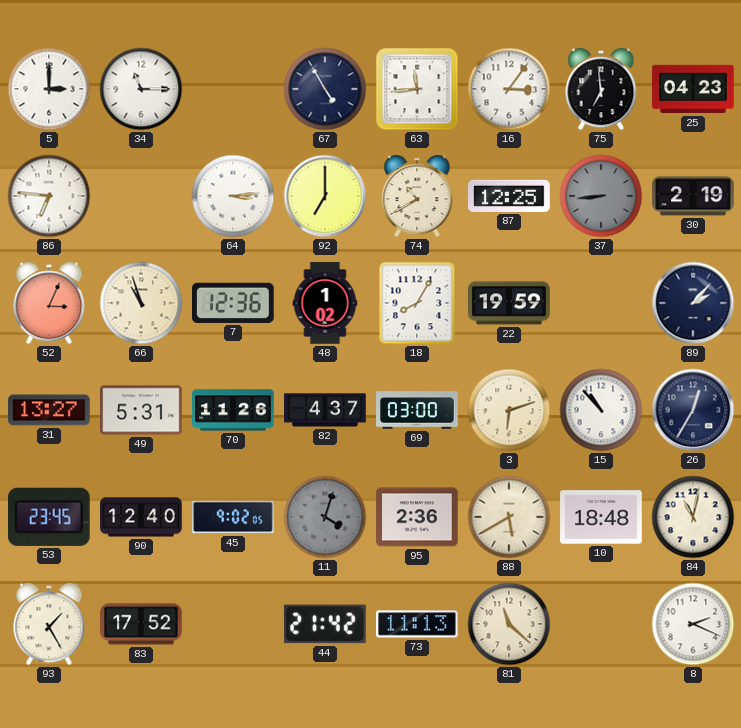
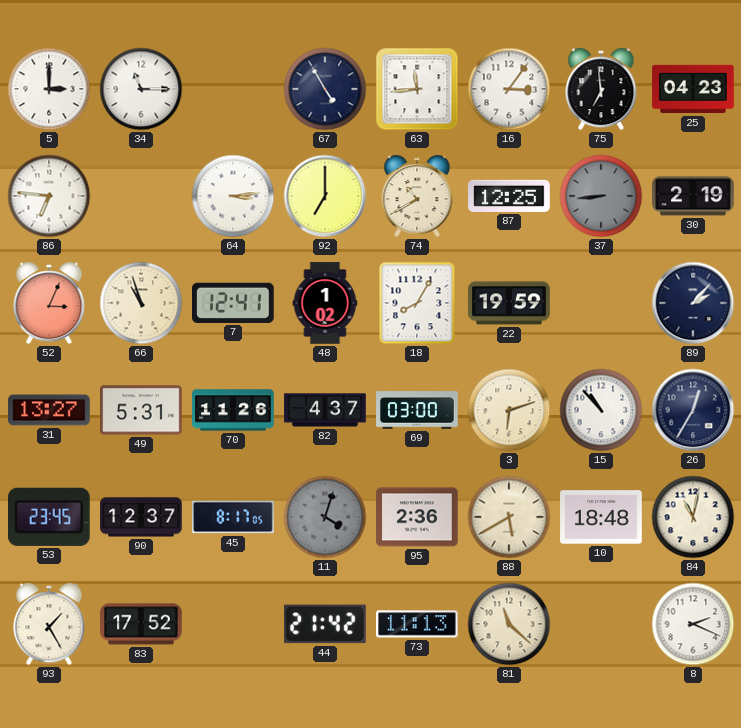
7: 12:36 -> 12:41
90: 12:40 -> 12:37
45: 9:02 -> 8:17
